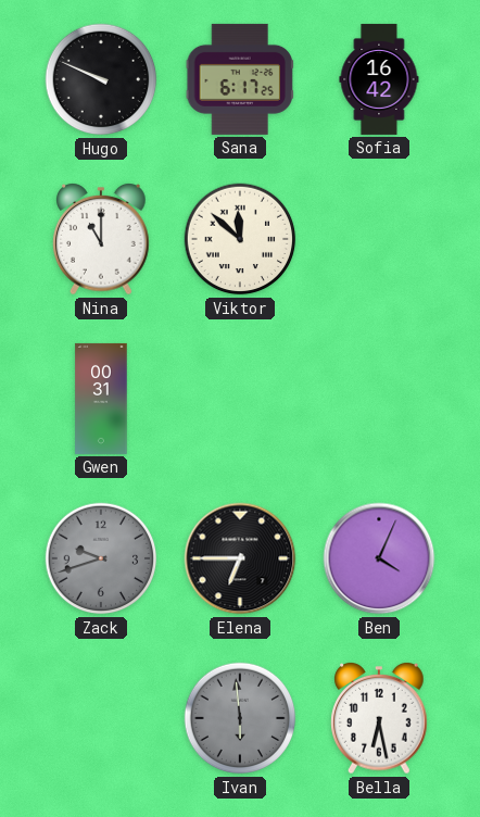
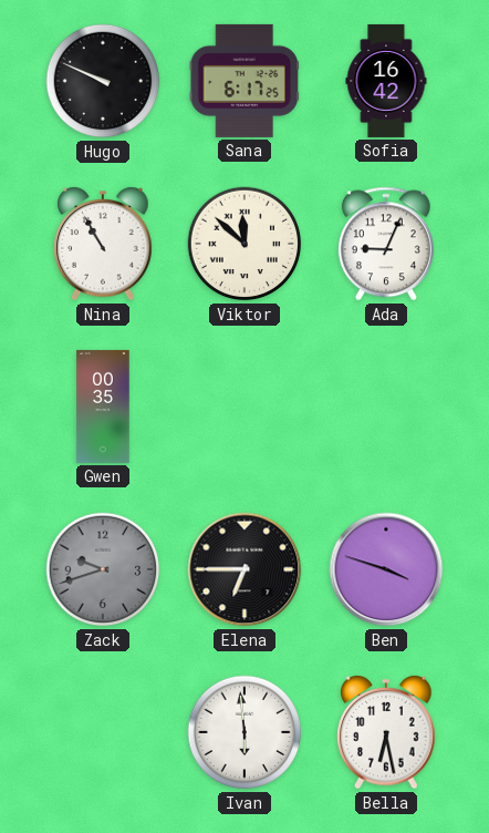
Nina: 11:00 -> 10:55
Ada: none -> 9:04
Gwen: 00:31 -> 00:35
Ben: 4:04 -> 3:48
Ivan dial: grey -> white
